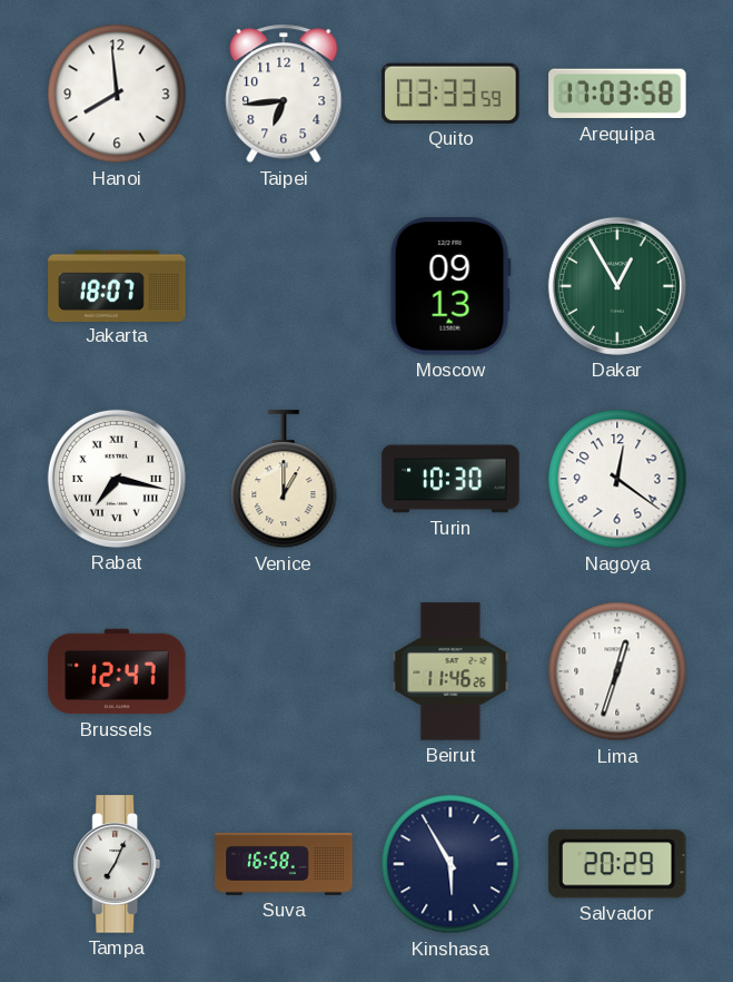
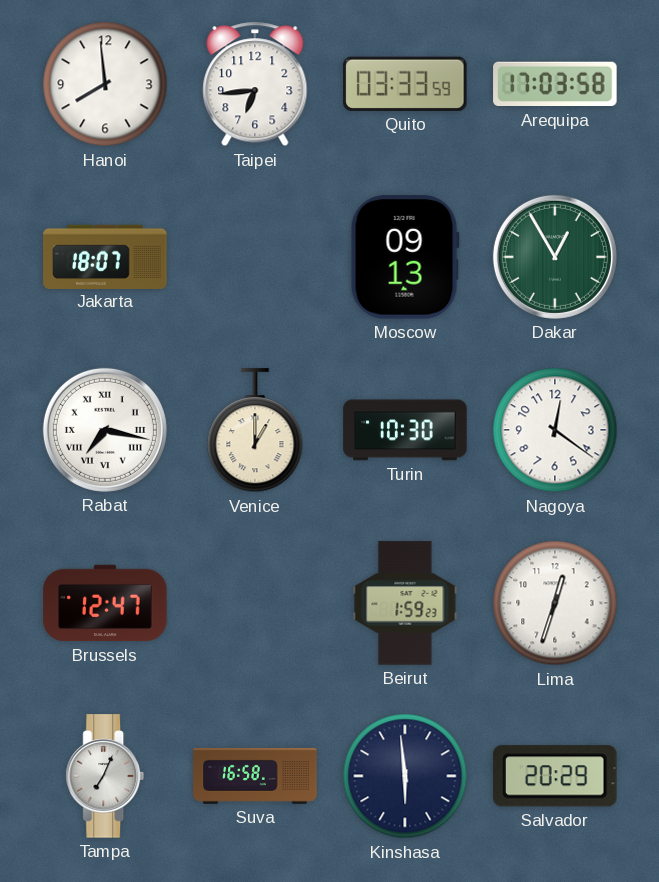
Beirut: 11:46 -> 1:59
Kinshasa: 5:55 -> 5:59
